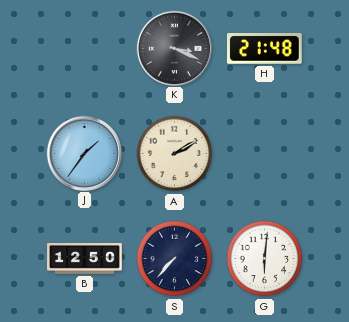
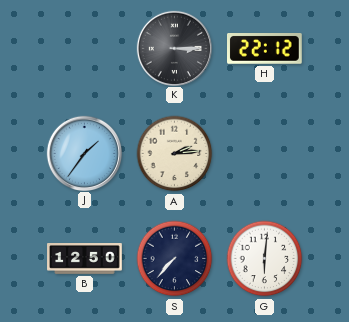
K: 3:19 -> 3:15
H: 21:48 -> 22:12
A: 2:10 -> 2:14
